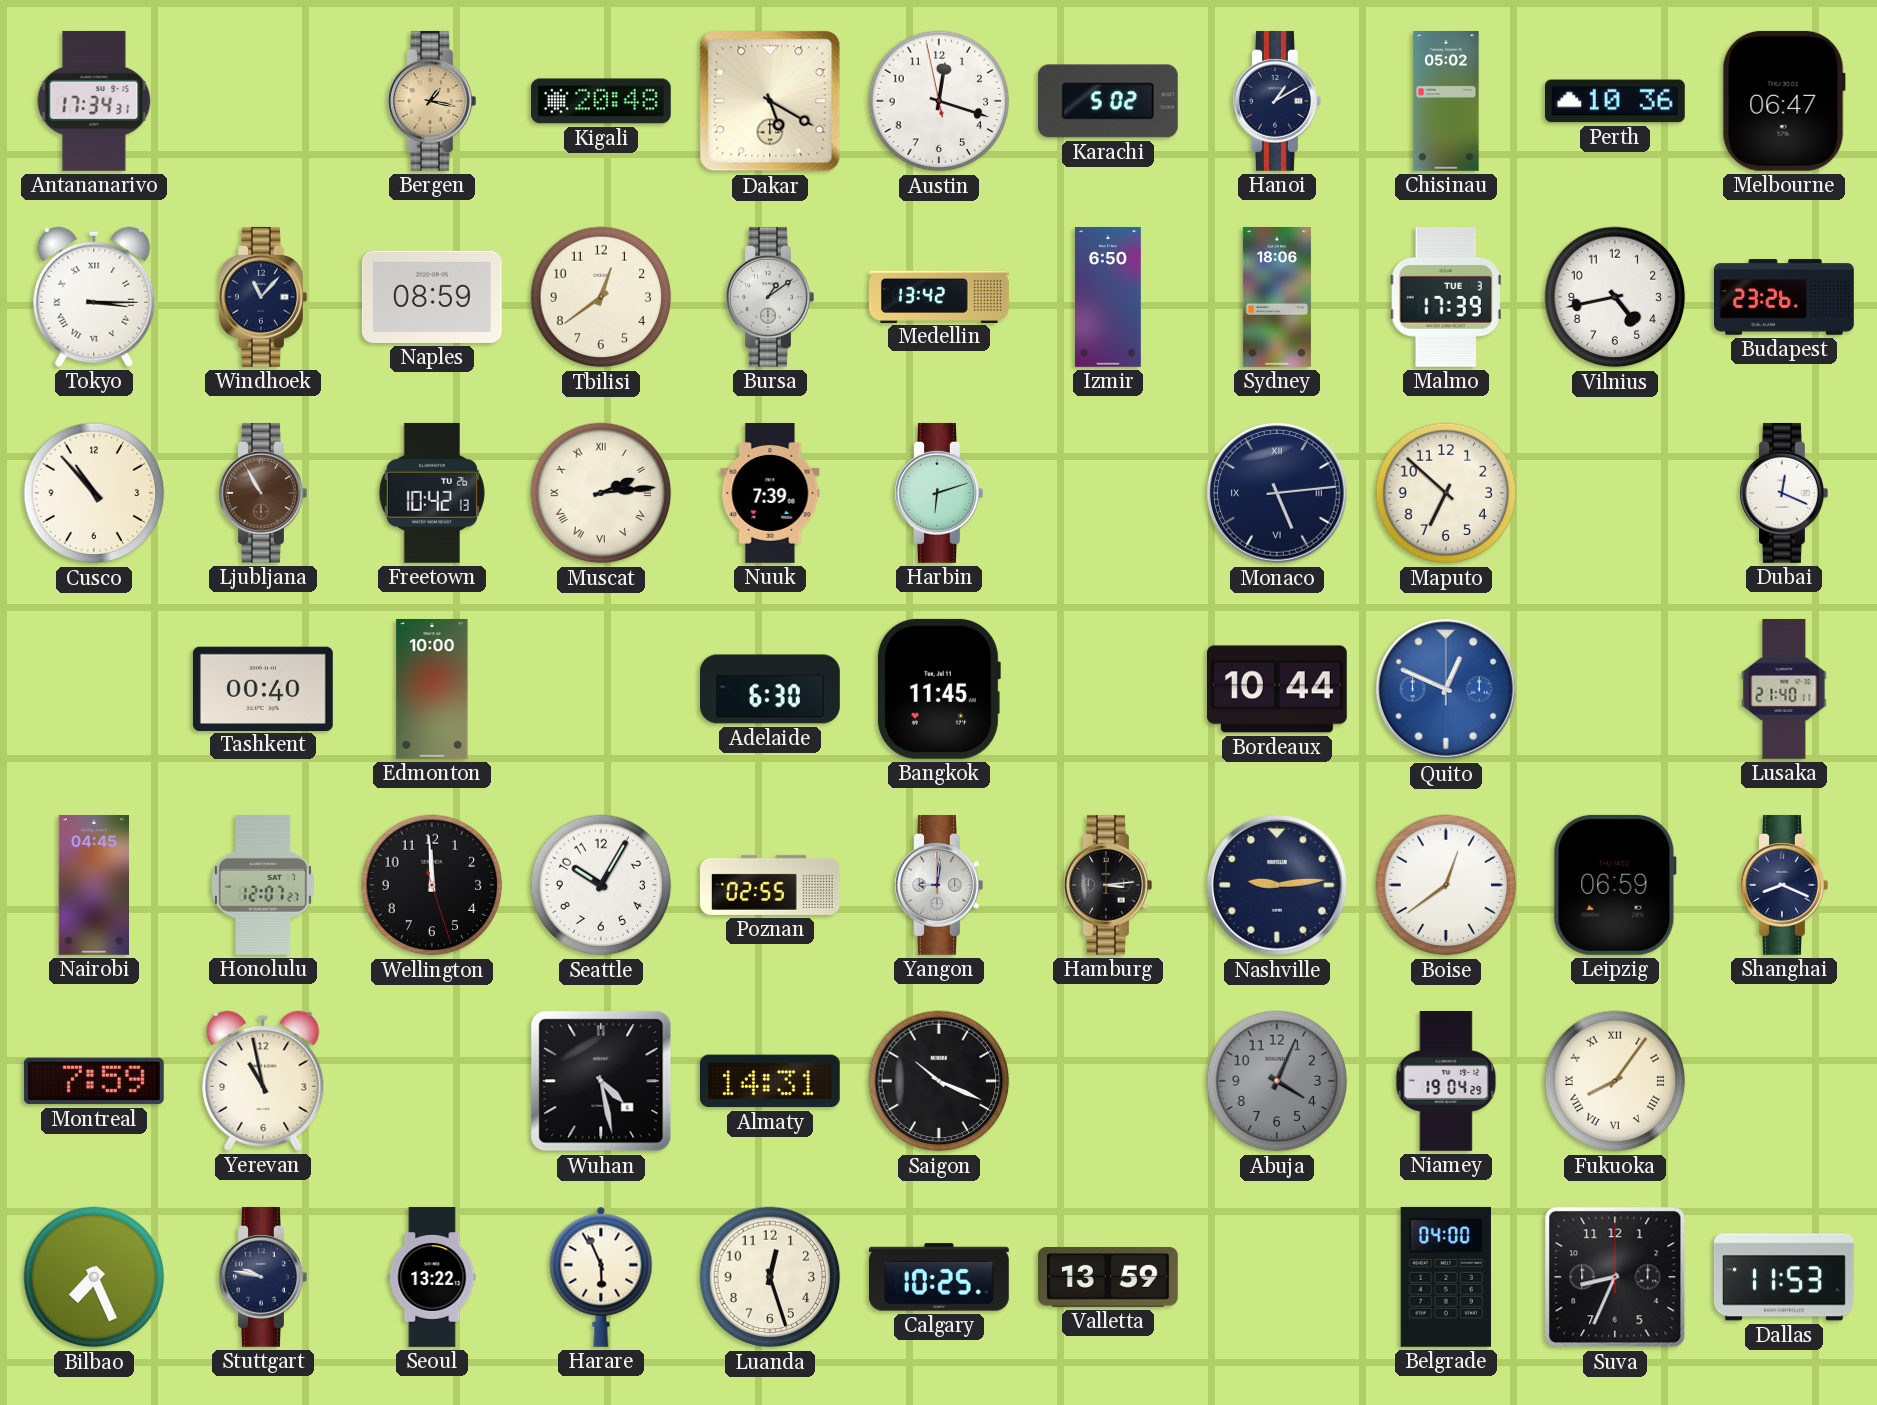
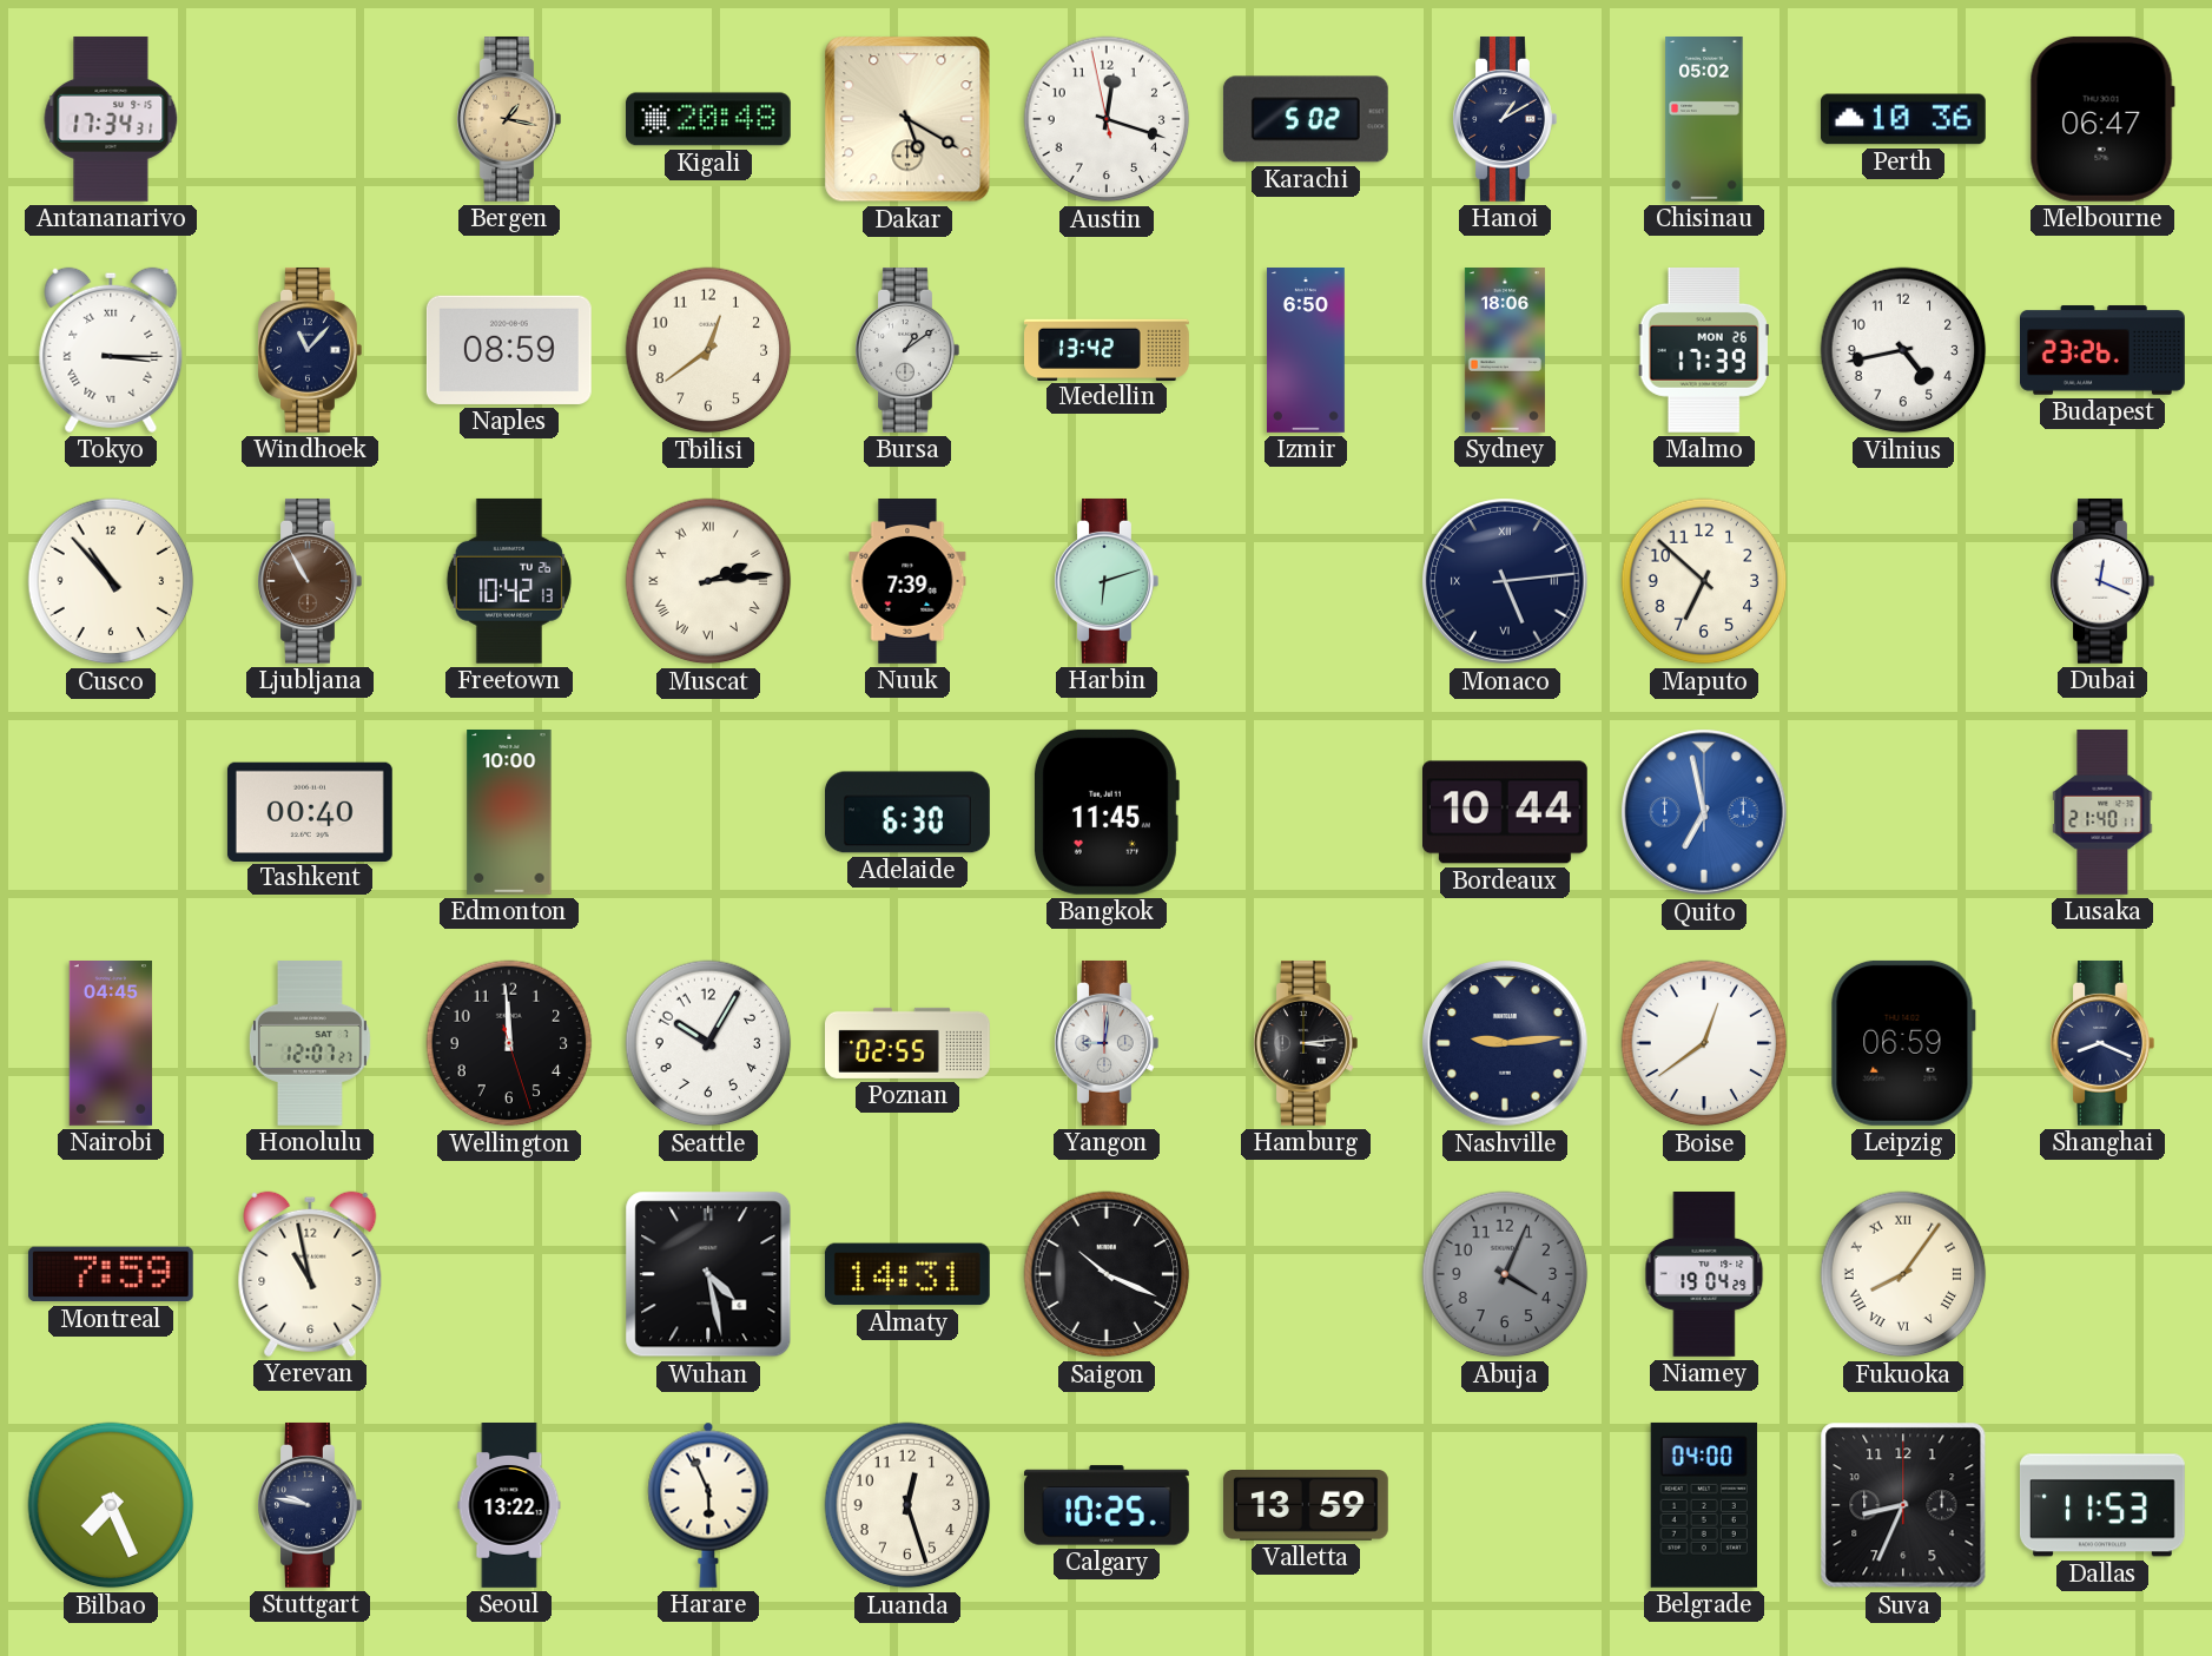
Malmo date: TUE 3 -> MON 26
Quito: 12:49 -> 6:58
